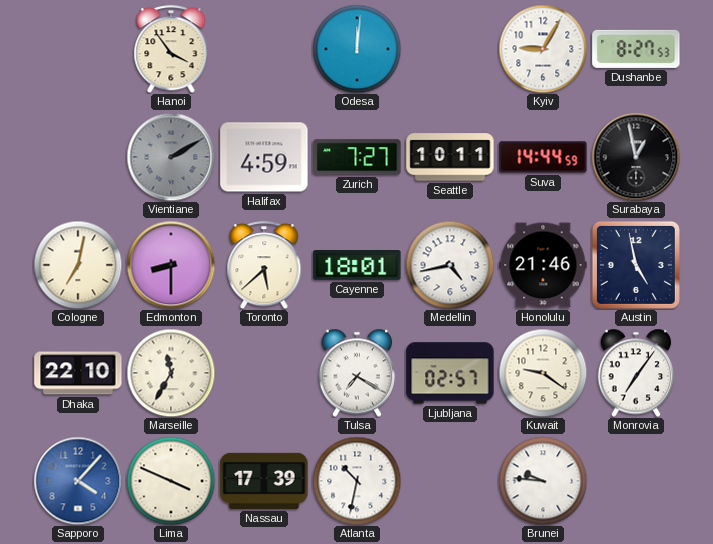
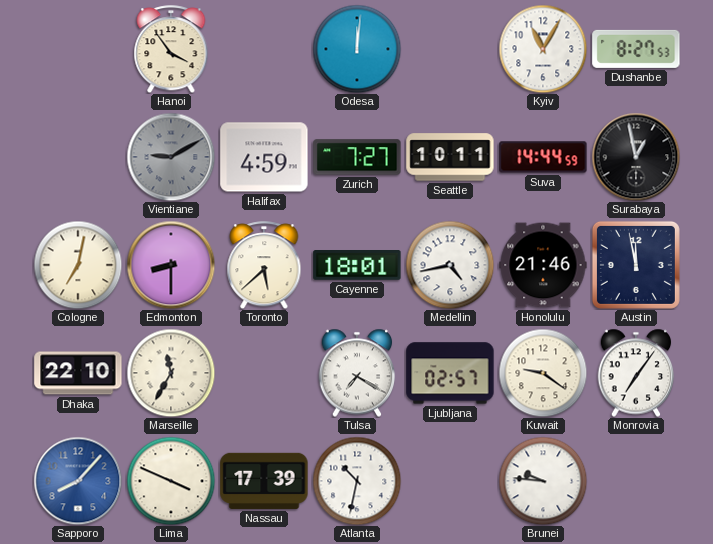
Kyiv: 9:05 -> 11:05
Vientiane: 2:10 -> 9:10
Austin: 4:58 -> 11:58
Sapporo: 4:07 -> 8:07
